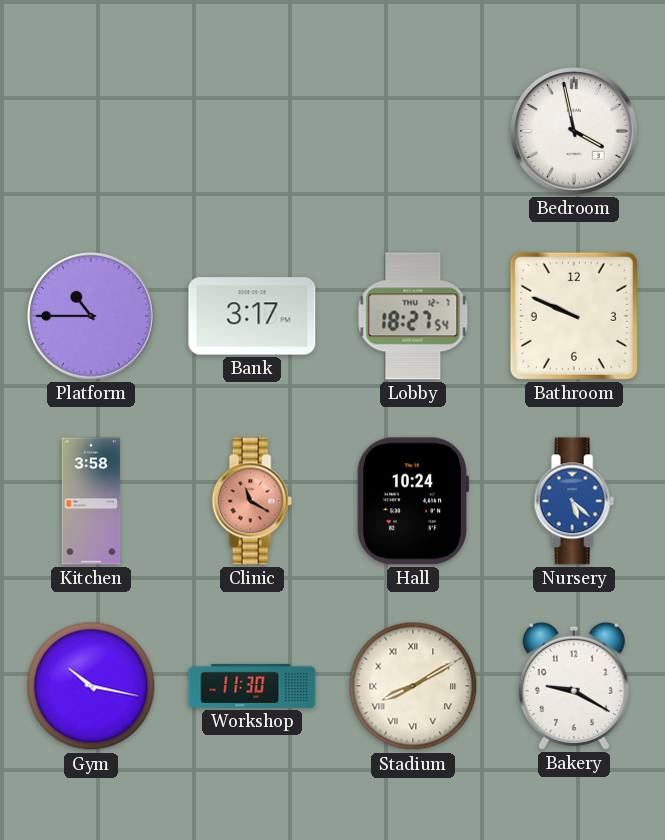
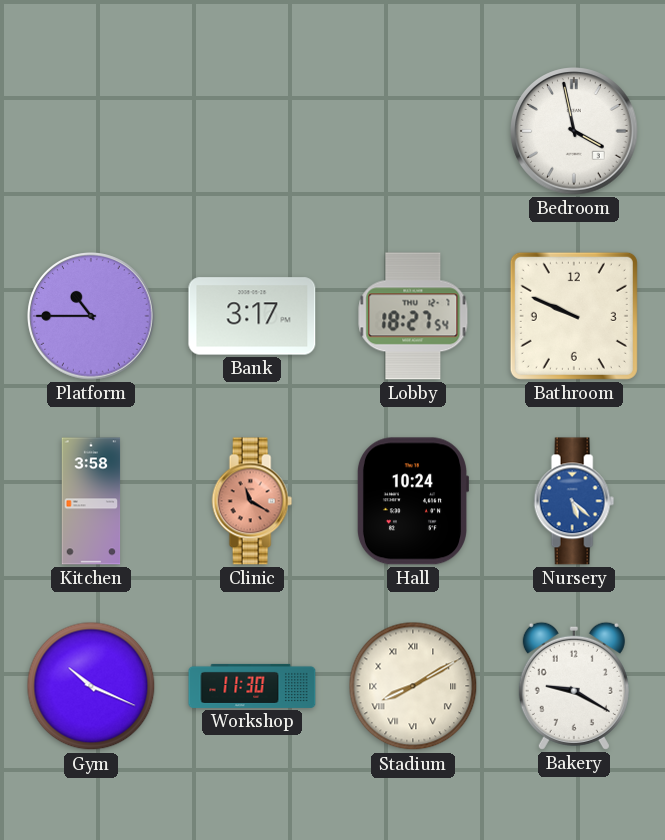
Gym: 10:17 -> 10:19
